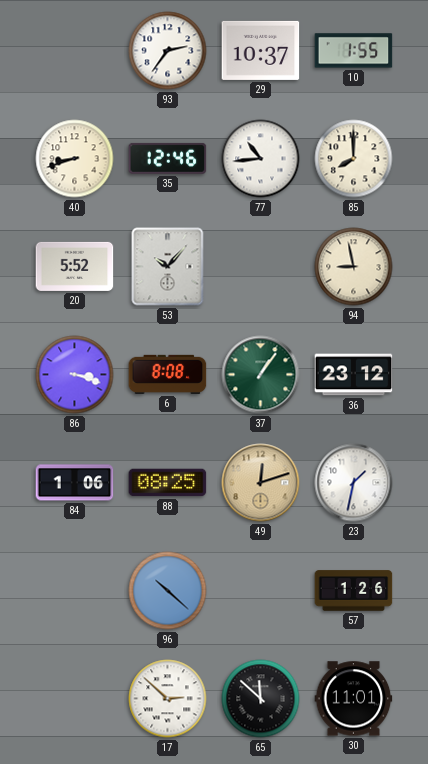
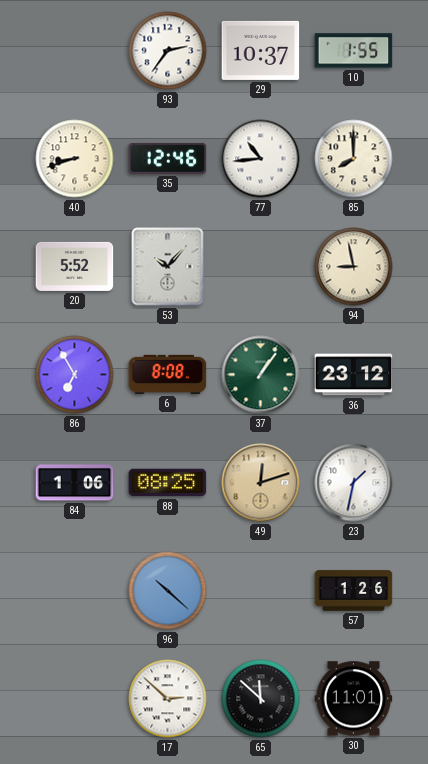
86: 3:18 -> 6:55
